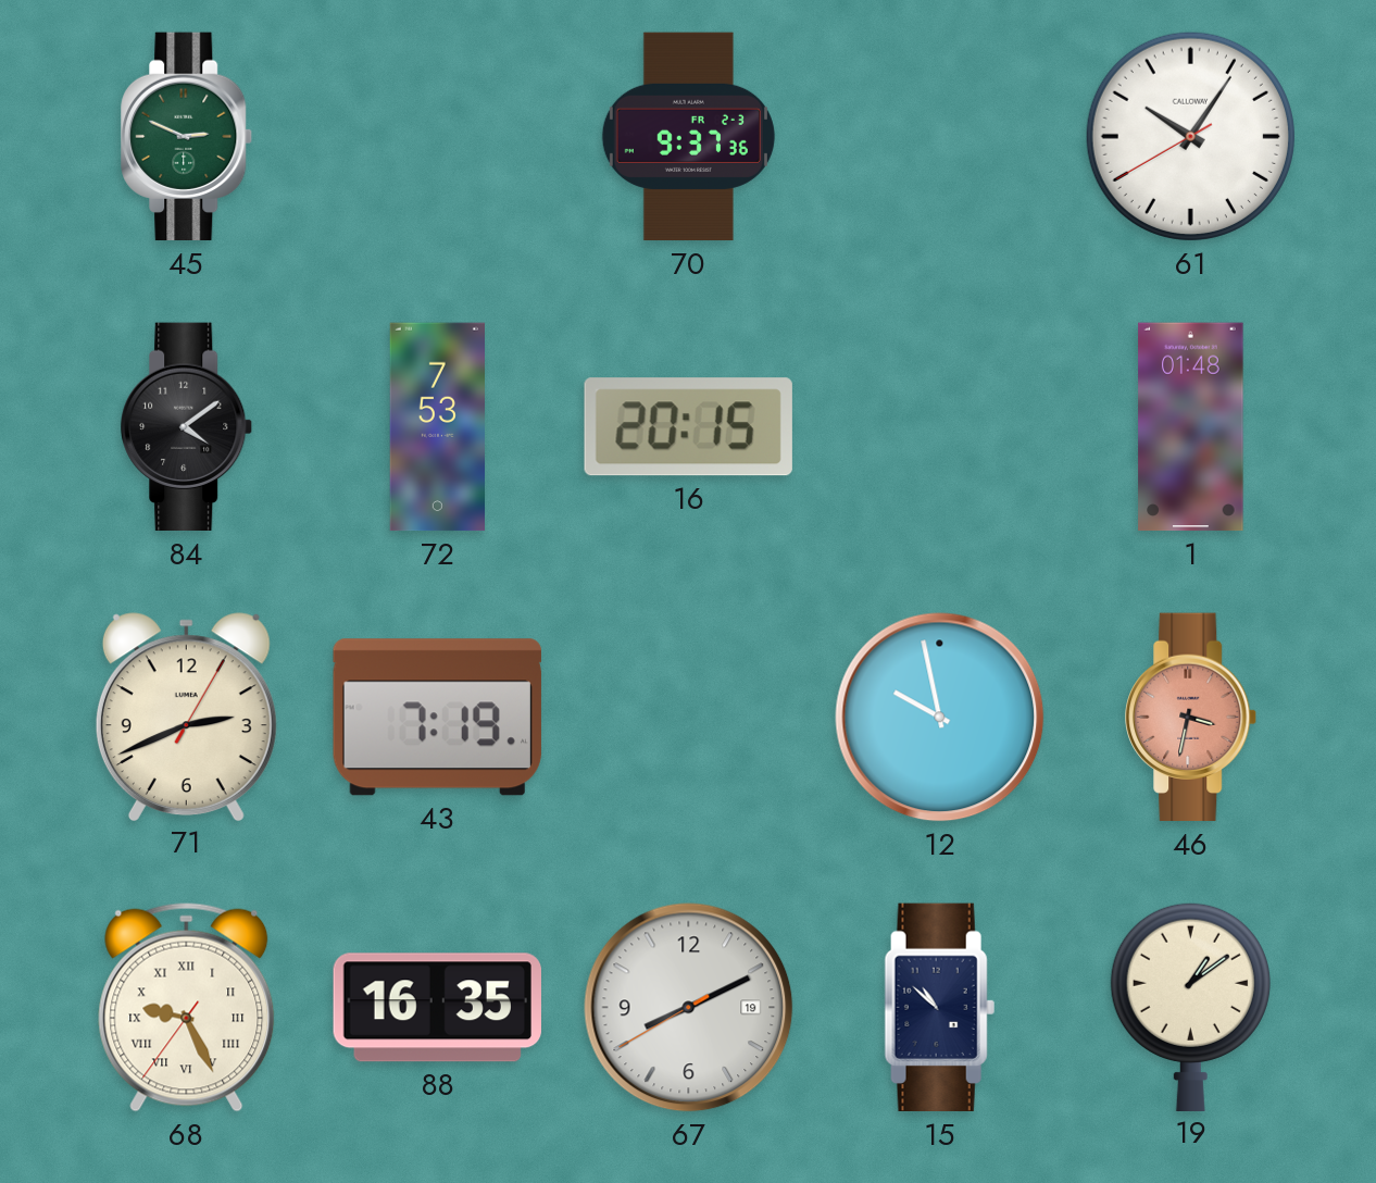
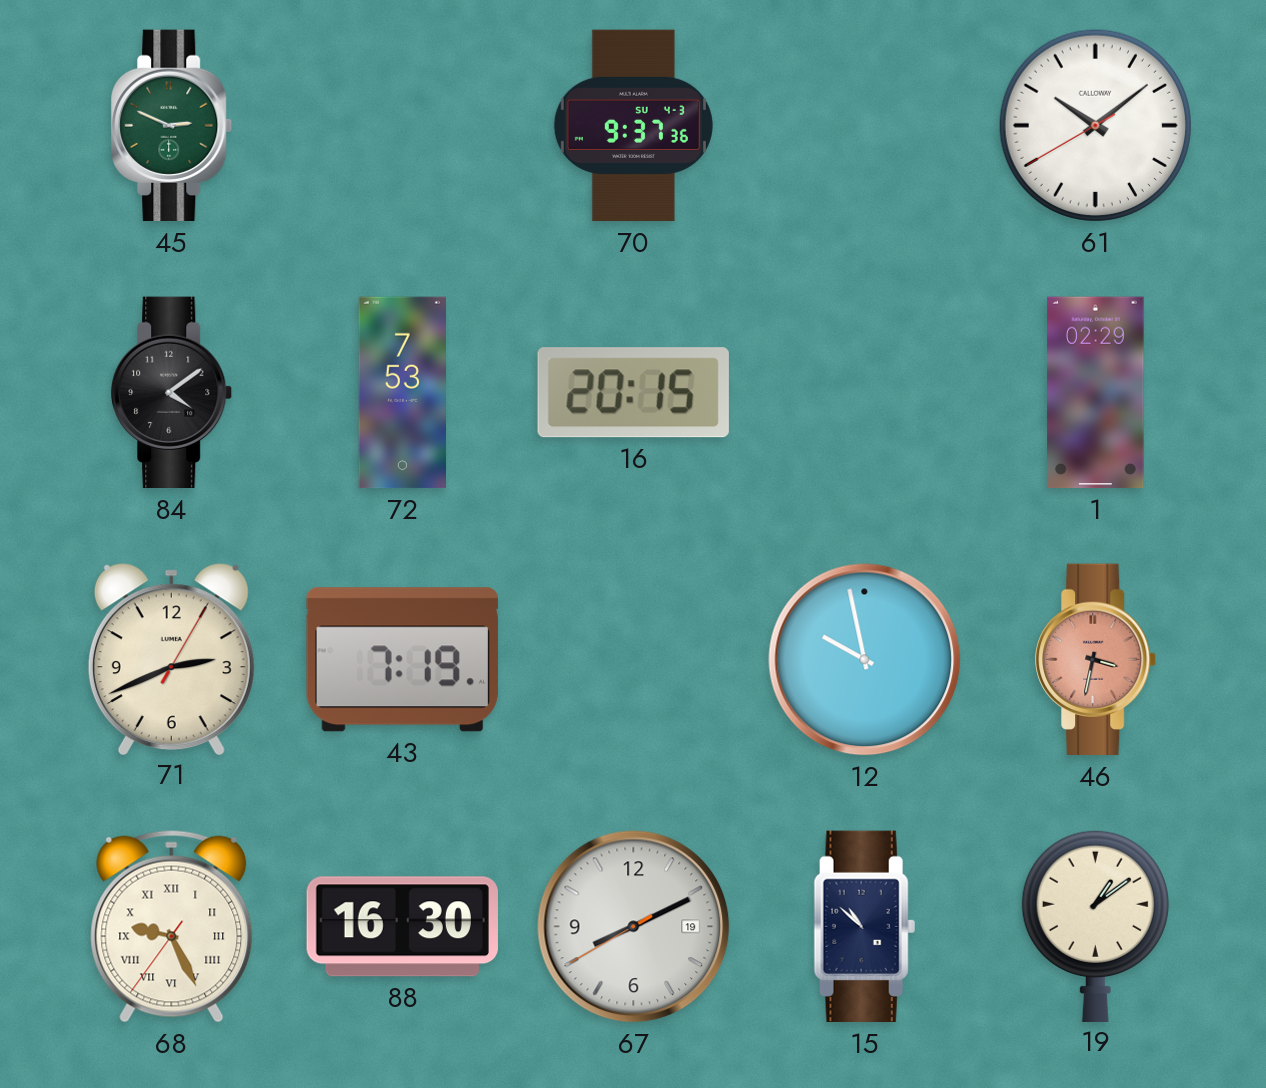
70 date: FR 2-3 -> SU 4-3
61: 10:05 -> 10:08
1: 01:48 -> 02:29
88: 16:35 -> 16:30
